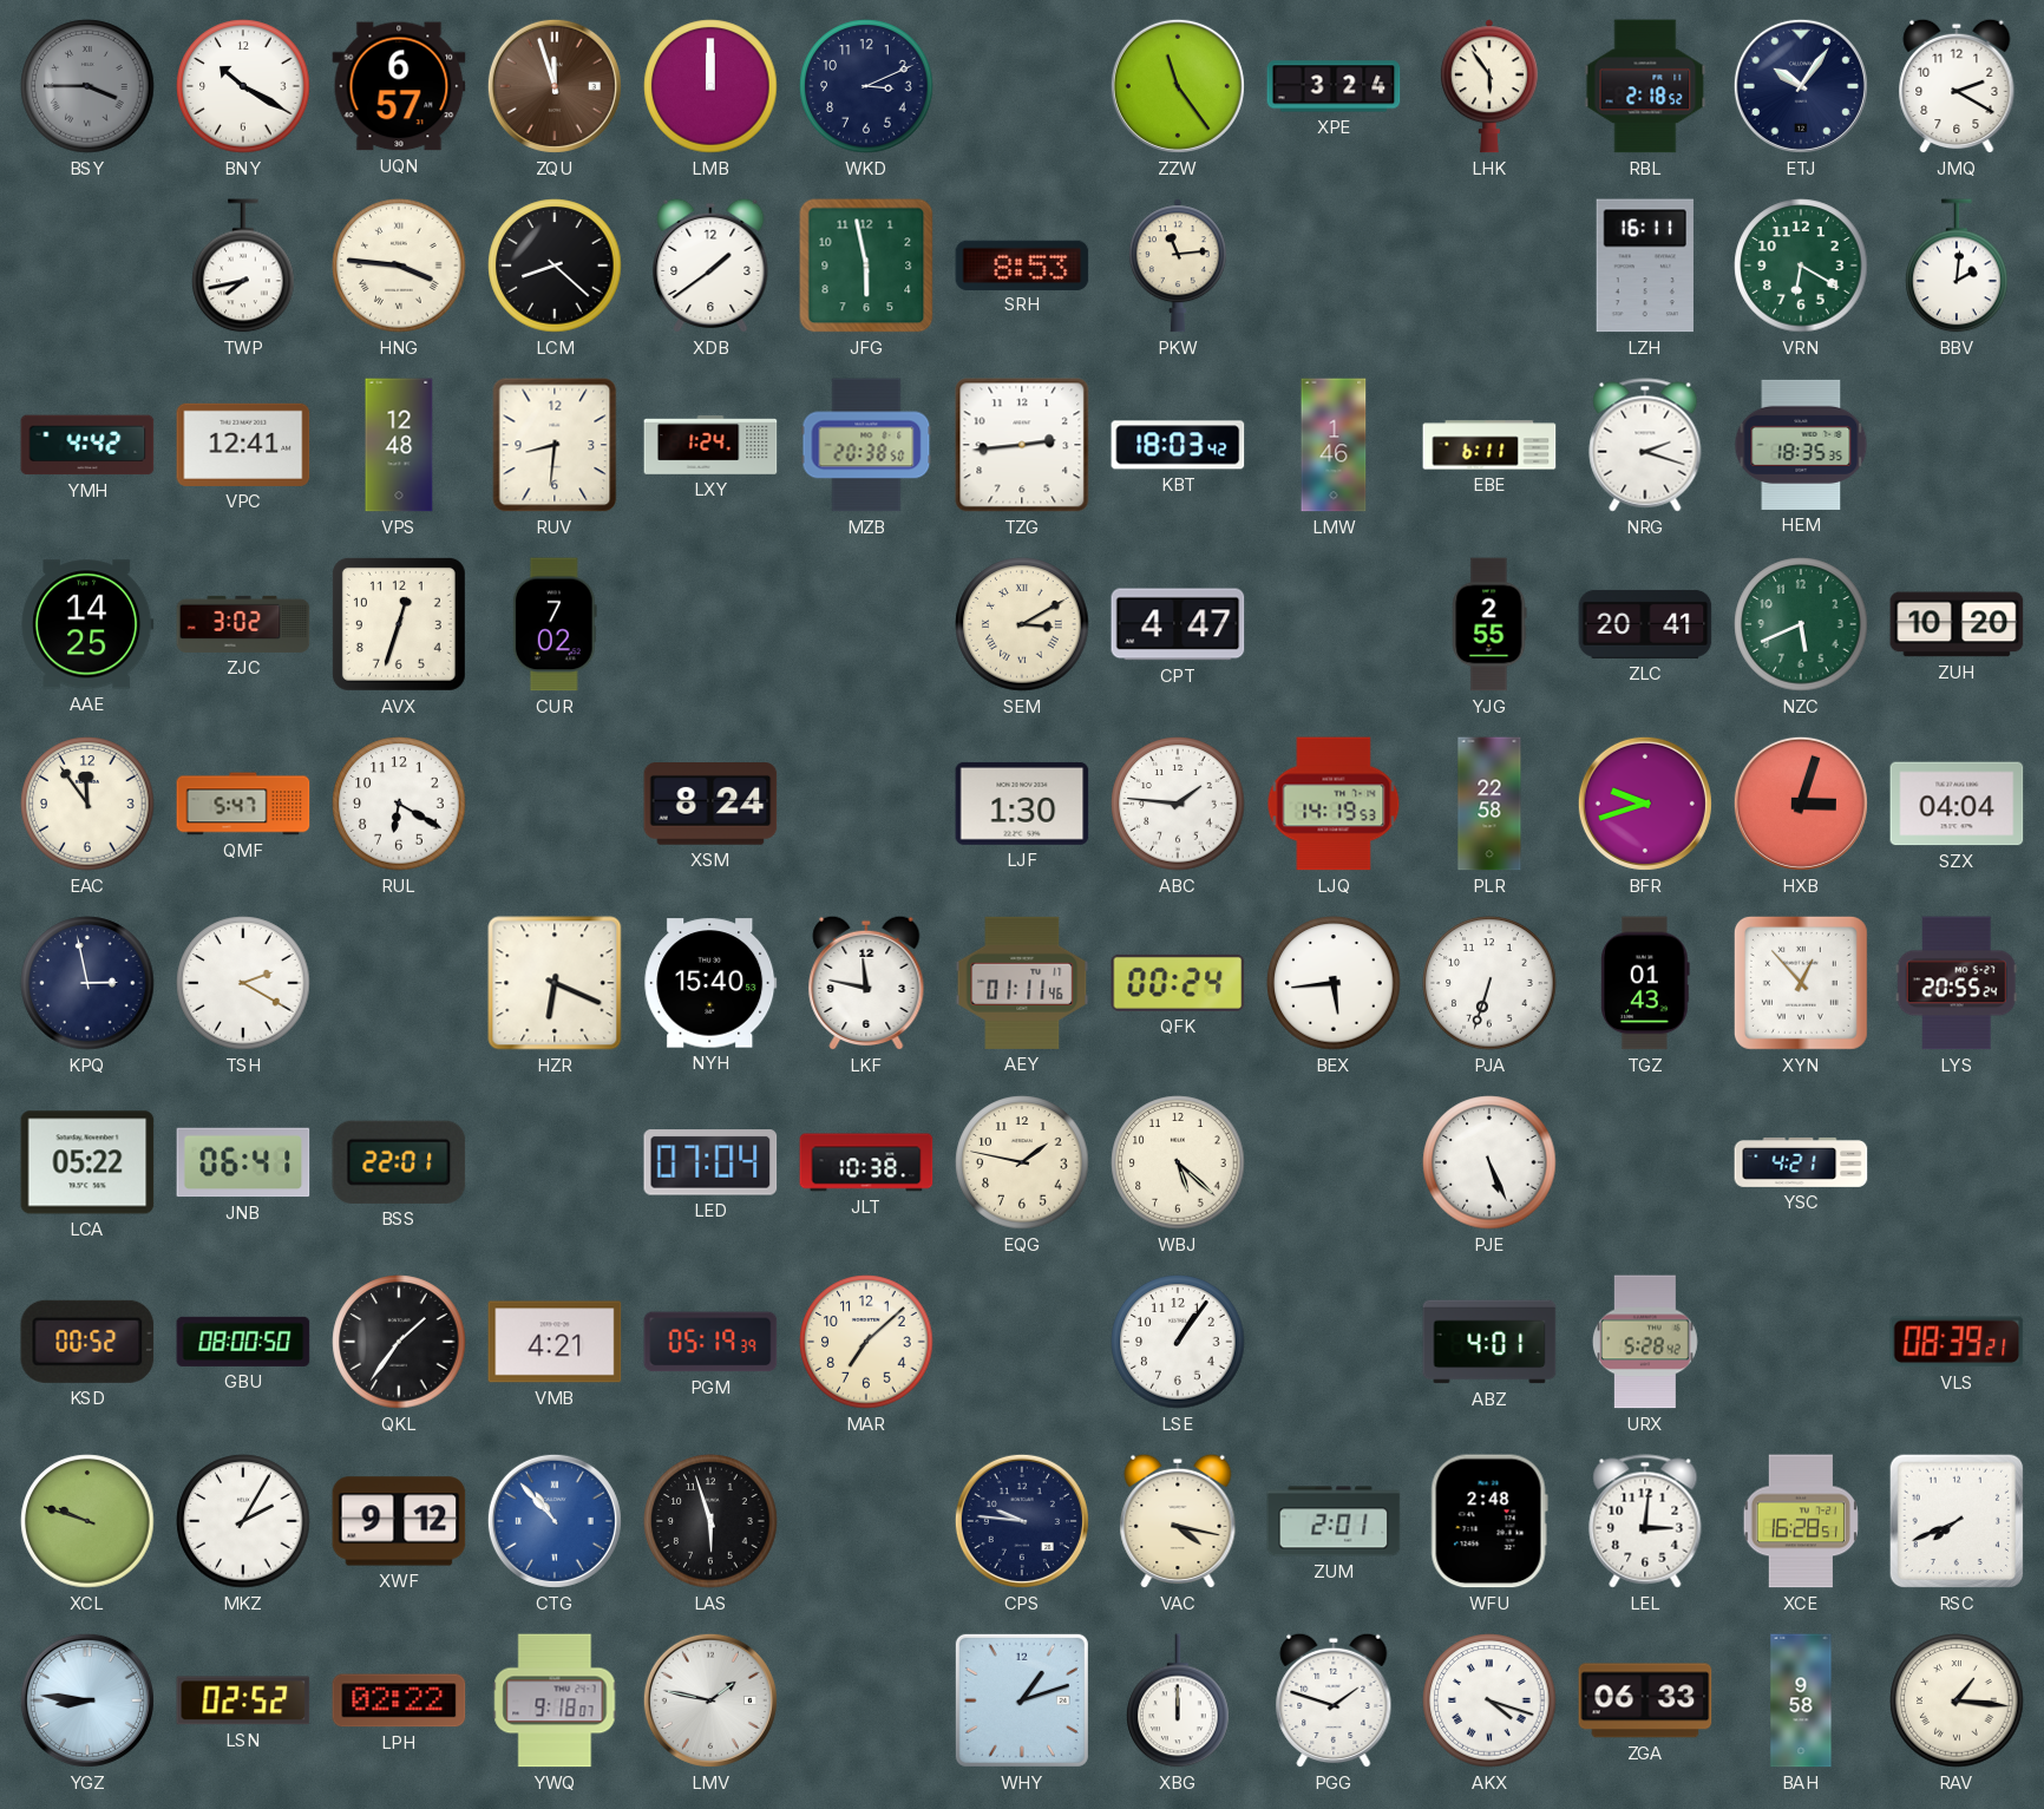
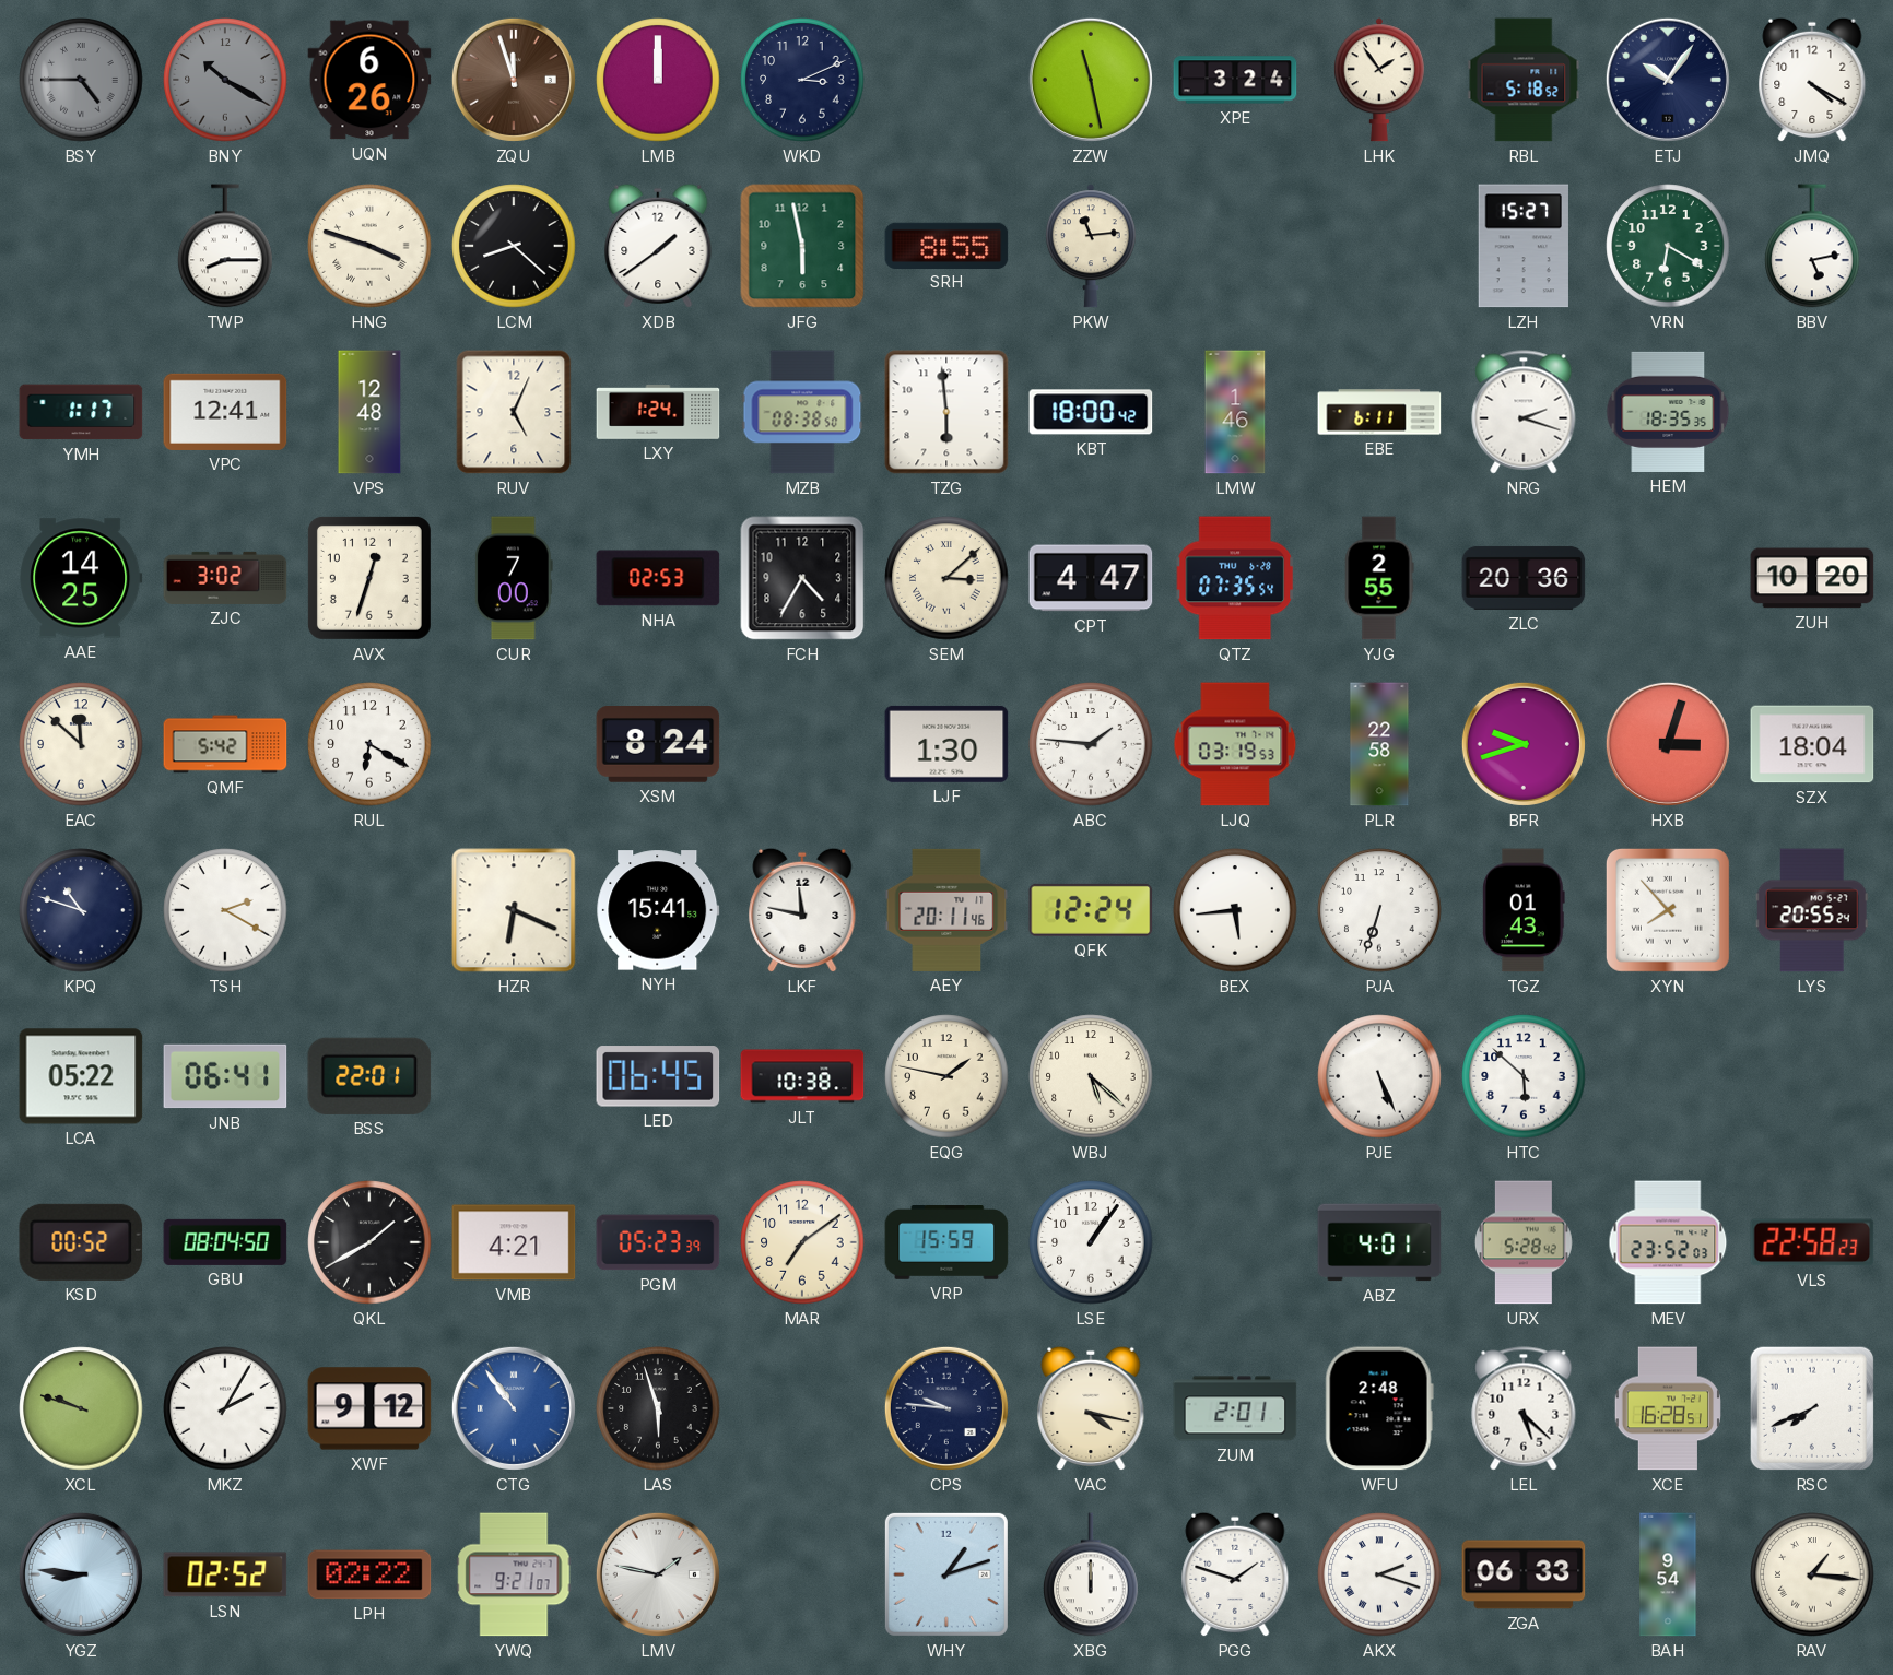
BSY: 3:45 -> 4:45
BNY dial: white -> grey
UQN: 6:57 -> 6:26
ZZW: 11:24 -> 11:28
LHK: 5:54 -> 1:54
RBL: 2:18 -> 5:18
JMQ: 2:20 -> 4:20
TWP: 7:43 -> 8:15
HNG: 3:46 -> 3:48
SRH: 8:53 -> 8:55
LZH: 16:11 -> 15:27
BBV: 2:01 -> 5:13
YMH: 4:42 -> 1:17
RUV: 8:31 -> 5:04
MZB: 20:38 -> 08:38
TZG: 2:44 -> 5:59
KBT: 18:03 -> 18:00
CUR: 7:02 -> 7:00
NHA: none -> 02:53
FCH: none -> 4:35
SEM: 3:10 -> 3:08
QTZ: none -> 07:35
ZLC: 20:41 -> 20:36
NZC: 5:41 -> none
EAC: 11:54 -> 11:52
QMF: 5:47 -> 5:42
LJQ: 14:19 -> 03:19
SZX: 04:04 -> 18:04
KPQ: 2:58 -> 10:48
NYH: 15:40 -> 15:41
AEY: 01:11 -> 20:11
QFK: 00:24 -> 12:24
XYN: 12:53 -> 7:53
LED: 07:04 -> 06:45
HTC: none -> 5:52
YSC: 4:21 -> none
GBU: 08:00 -> 08:04
QKL: 1:36 -> 1:40
PGM: 05:19 -> 05:23
MAR: 7:08 -> 7:09
VRP: none -> 15:59
MEV: none -> 23:52
VLS: 08:39 -> 22:58
CTG: 10:53 -> 10:54
LEL: 3:01 -> 5:22
YWQ: 9:18 -> 9:21
AKX: 4:18 -> 2:18
BAH: 9:58 -> 9:54
